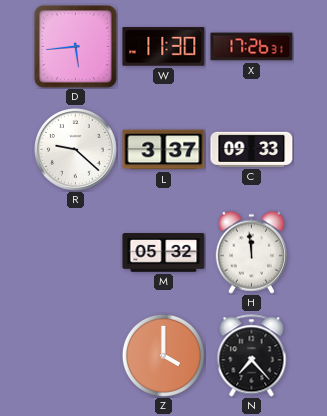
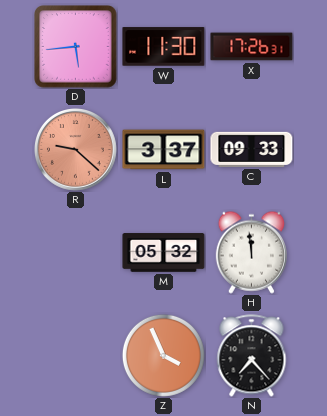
R dial: white -> salmon
Z: 4:00 -> 3:56
